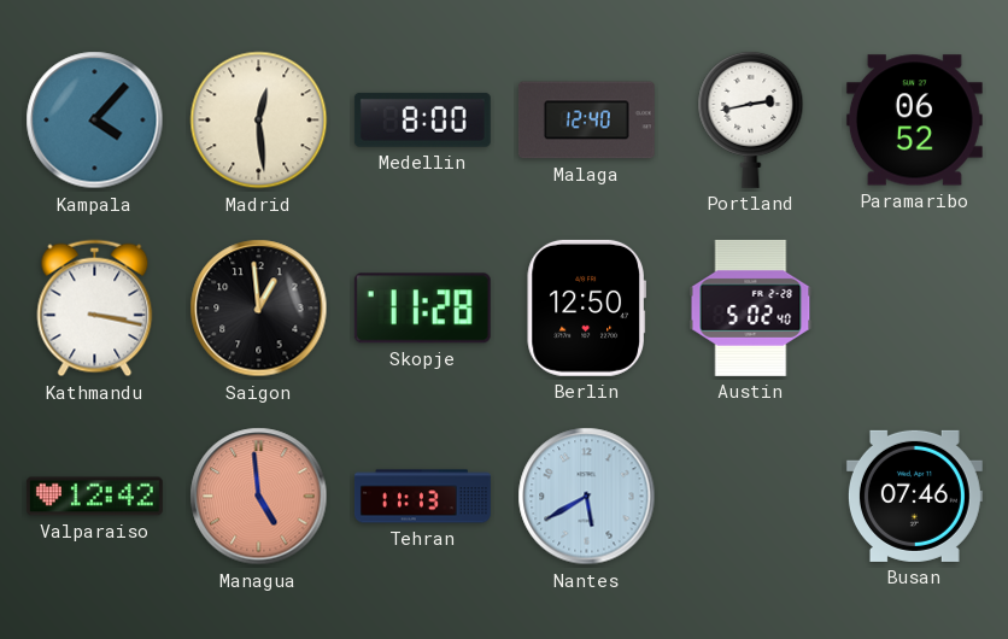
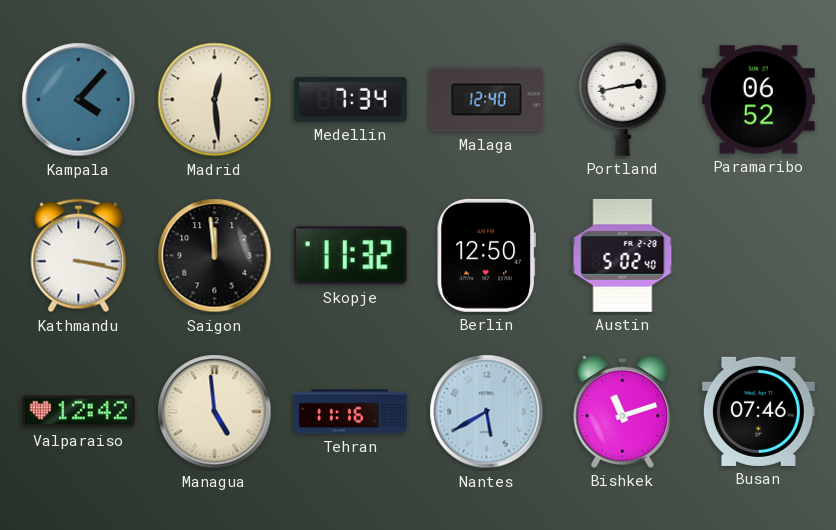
Medellin: 8:00 -> 7:34
Saigon: 12:59 -> 11:59
Skopje: 11:28 -> 11:32
Managua dial: salmon -> cream
Tehran: 11:13 -> 11:16
Bishkek: none -> 11:12
